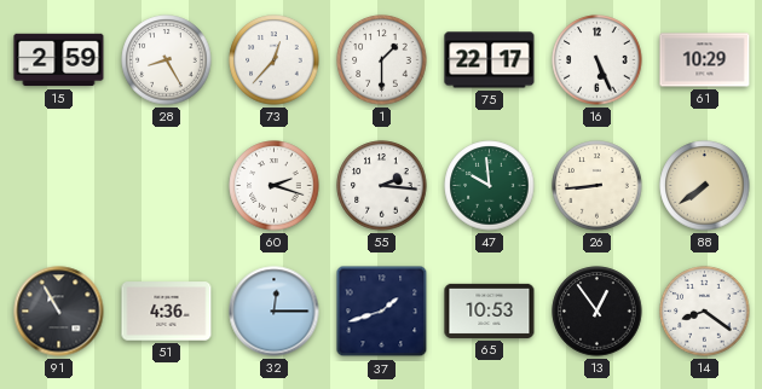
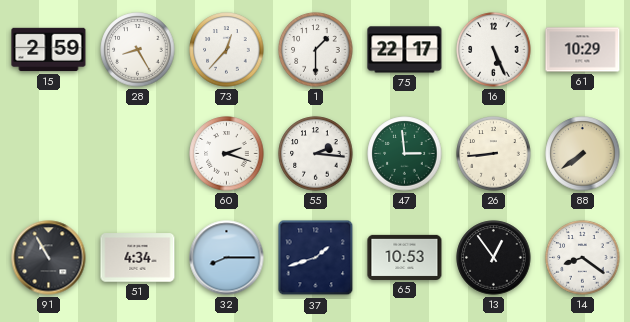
47: 9:59 -> 2:59
51: 4:36 -> 4:34
32: 12:15 -> 8:15
